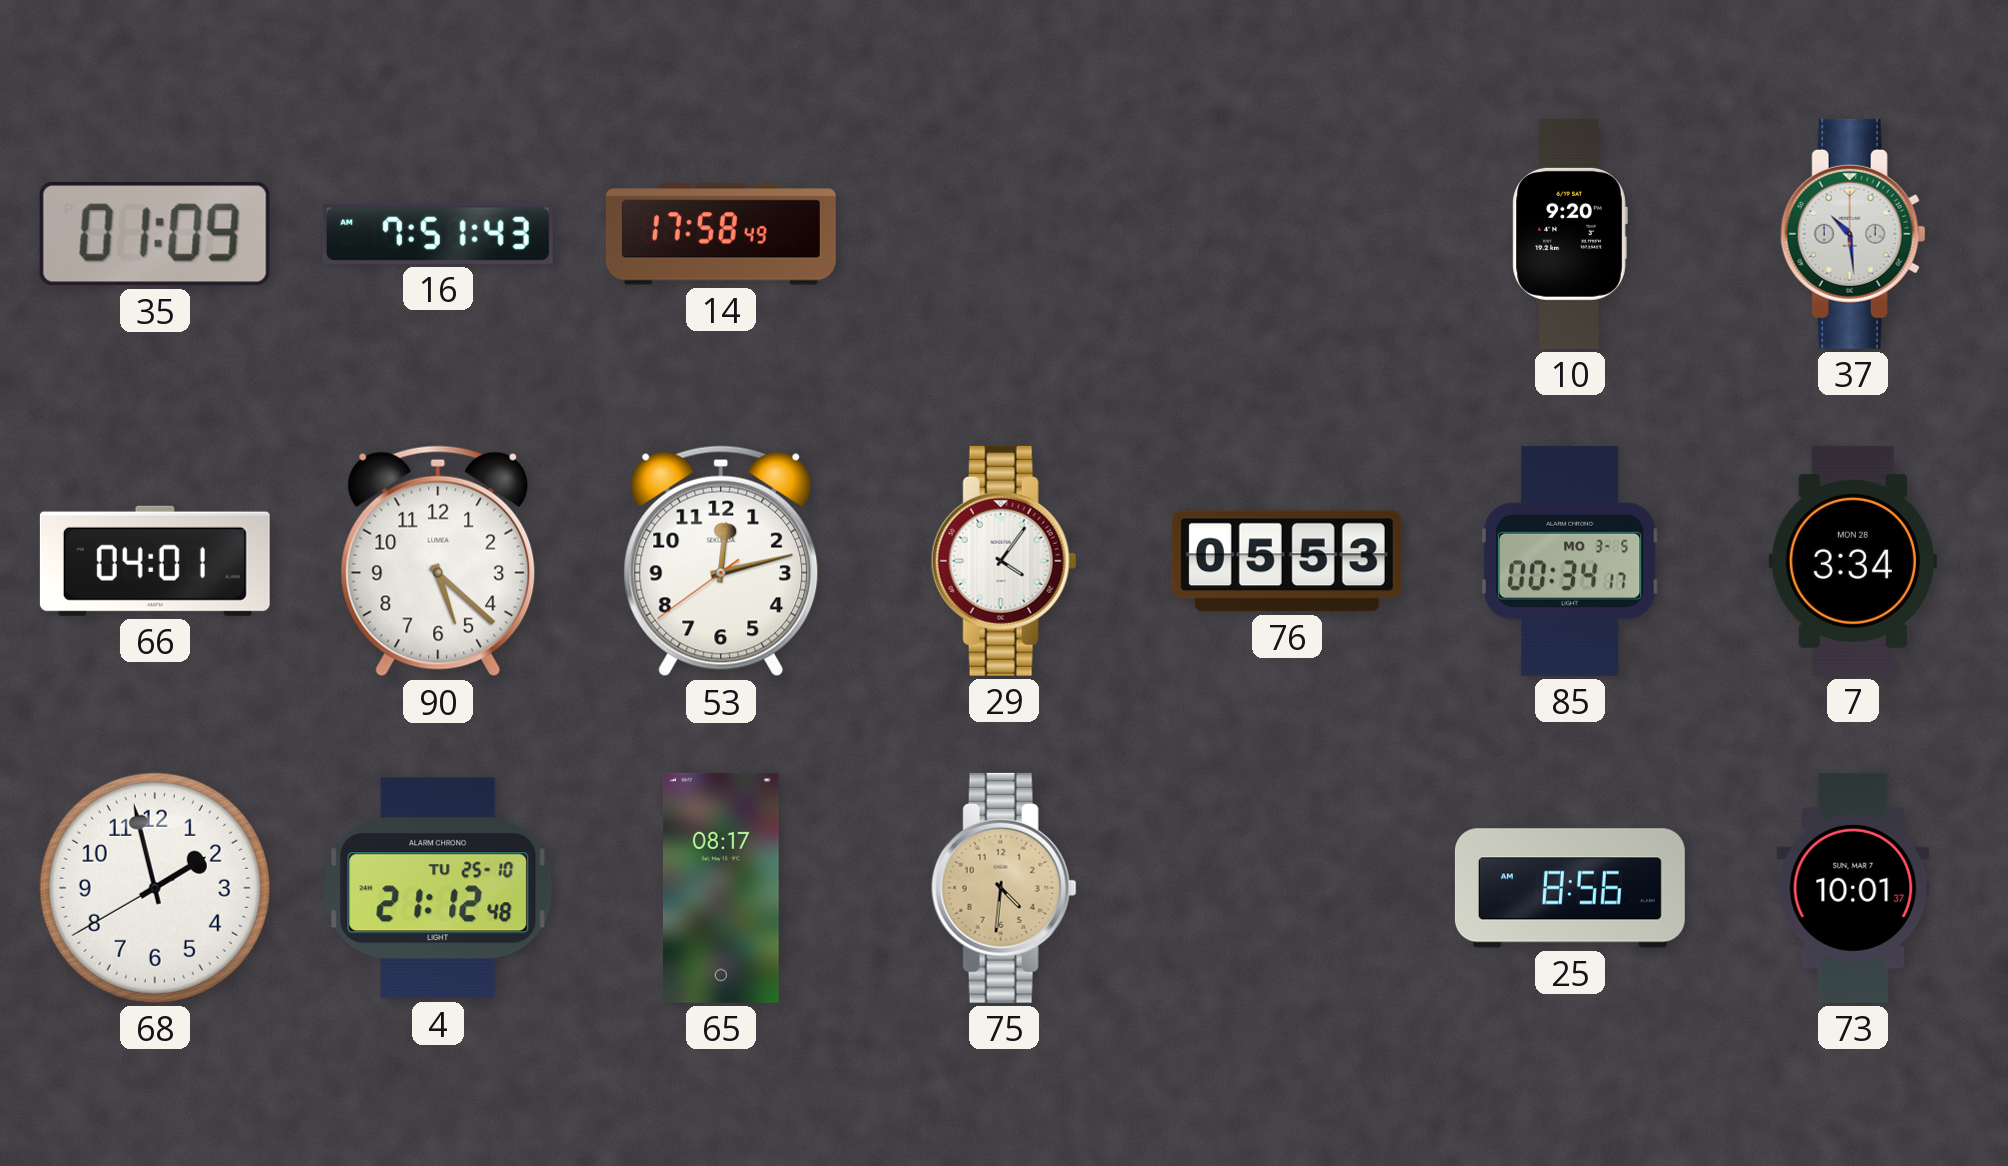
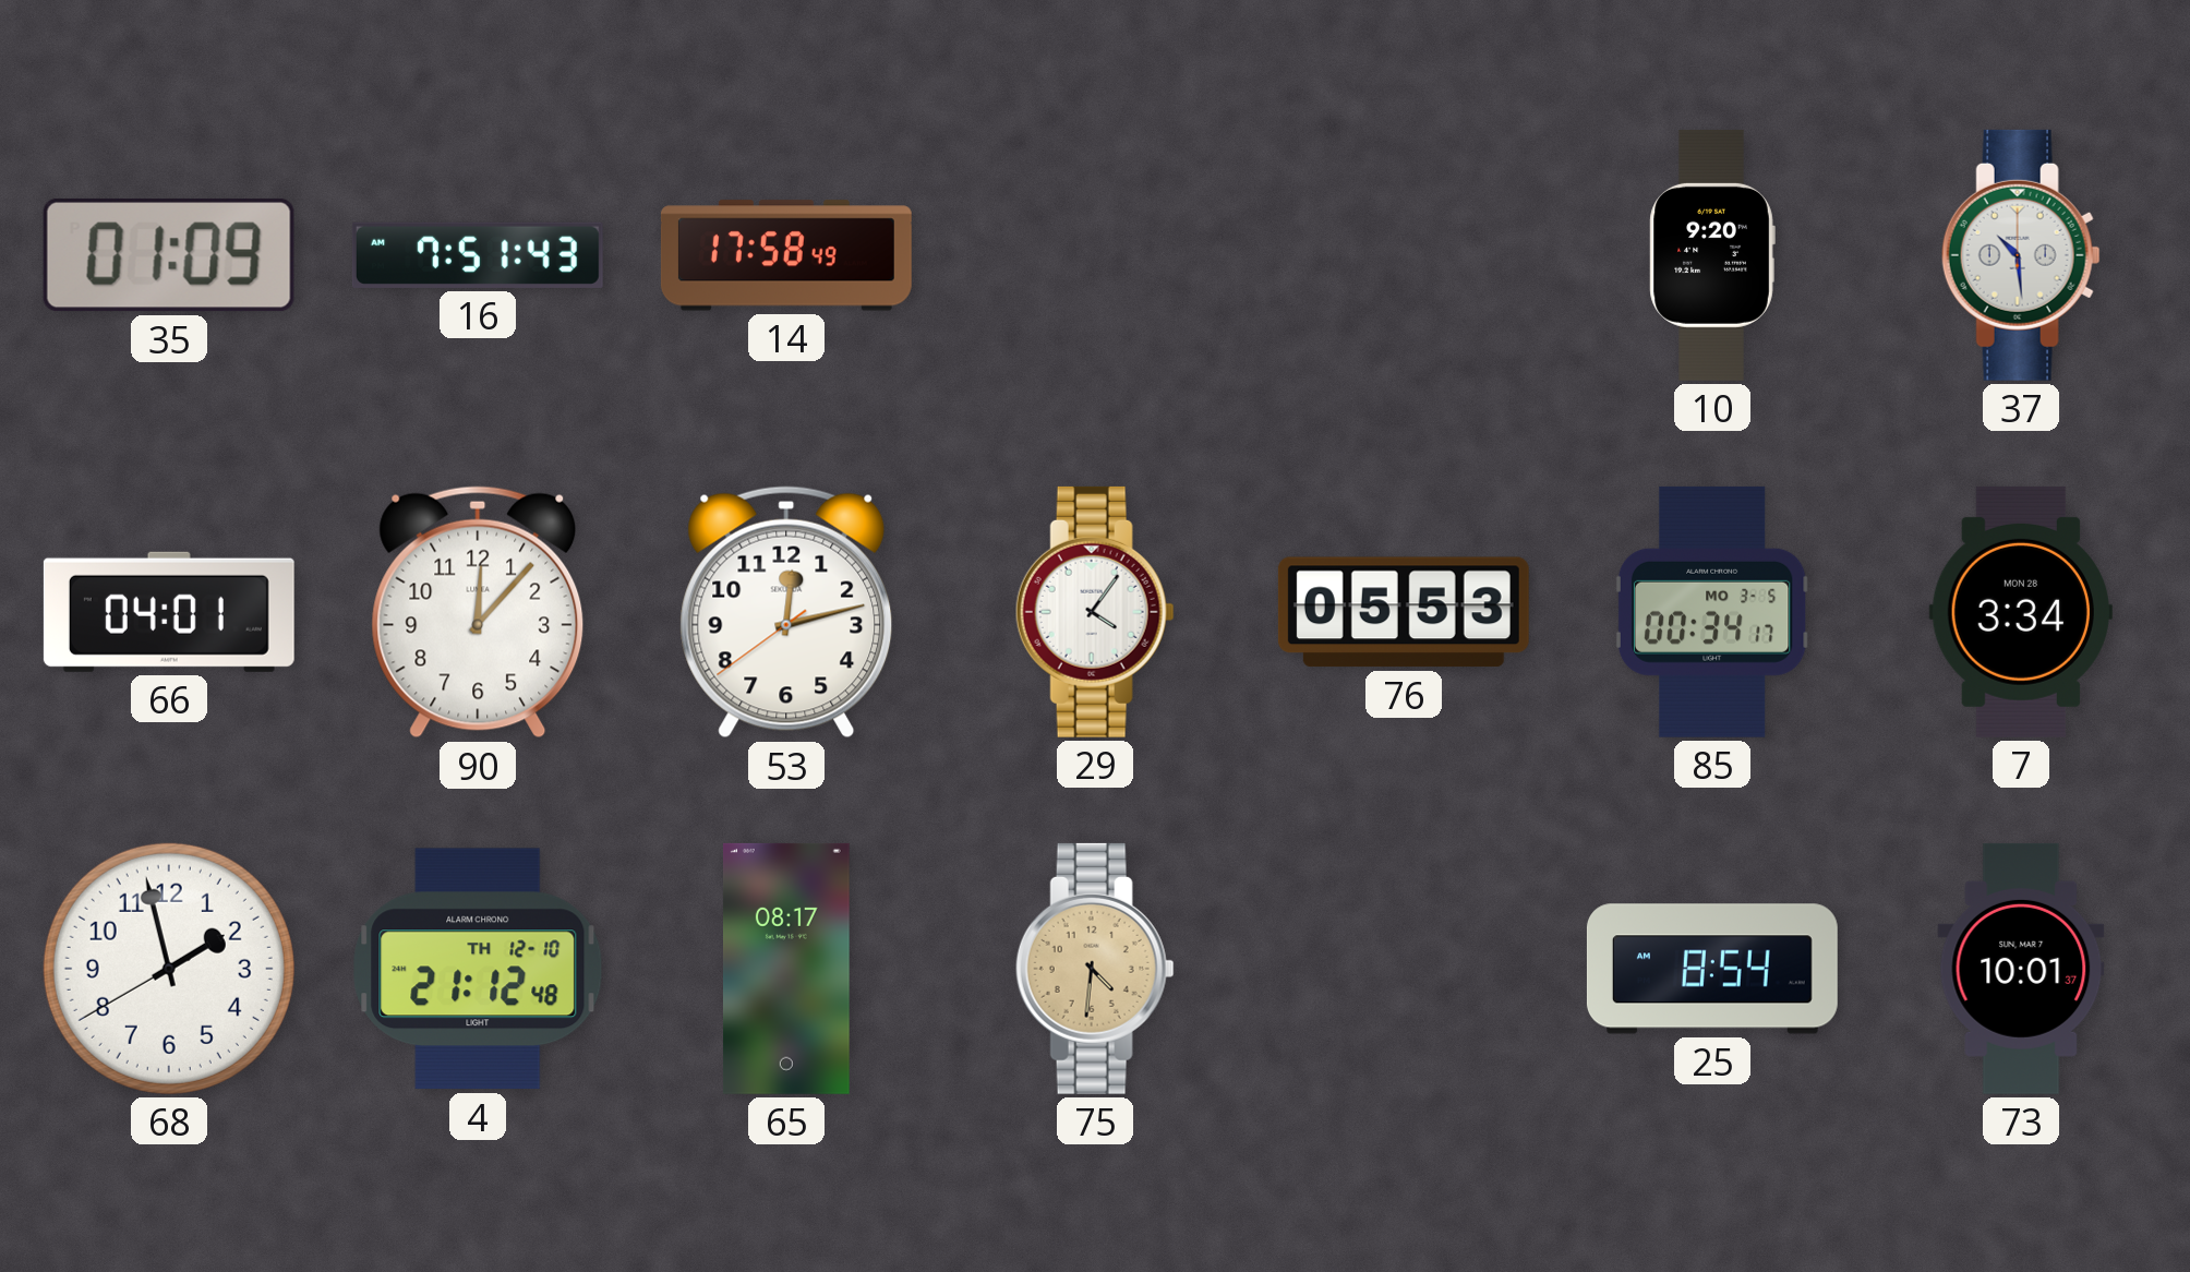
90: 5:22 -> 12:07
4 date: TU 25-10 -> TH 12-10
25: 8:56 -> 8:54
